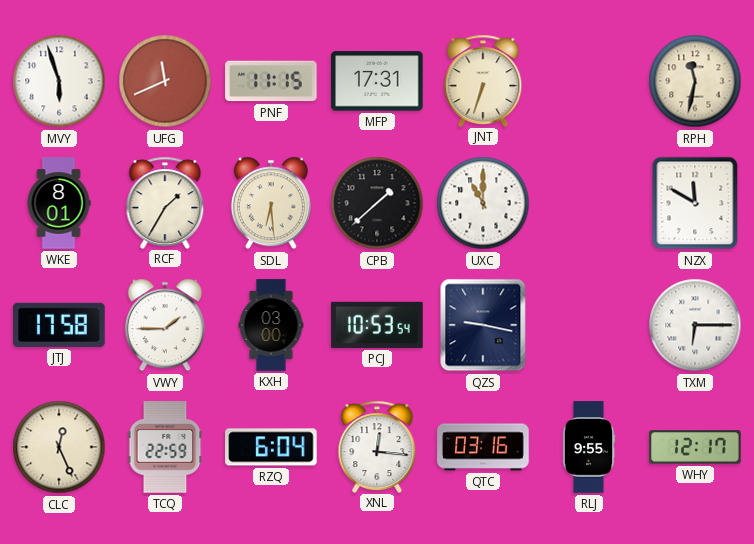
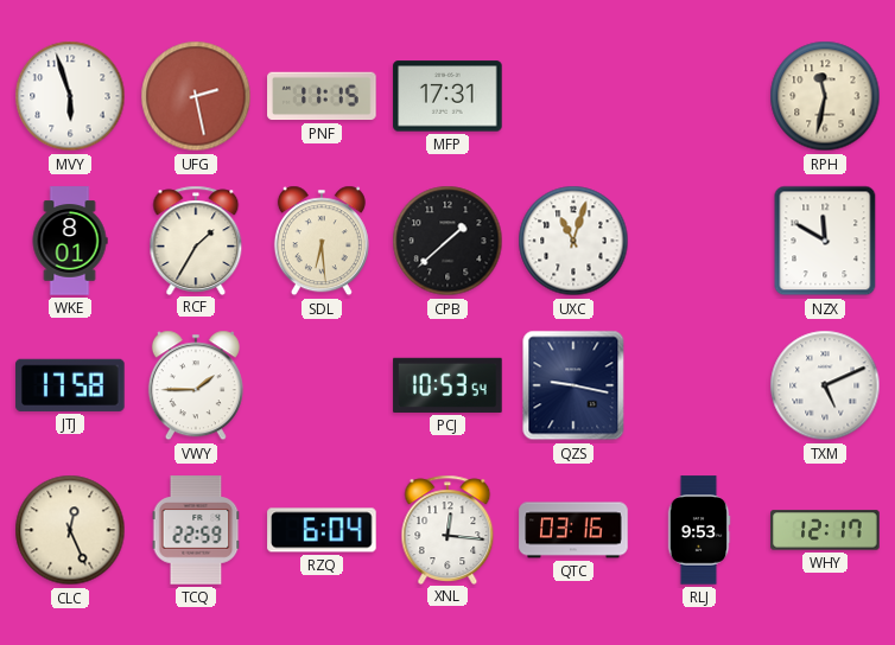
UFG: 11:41 -> 2:28
JNT: 6:33 -> none
UXC: 11:00 -> 11:03
KXH: 03:00 -> none
TXM: 6:15 -> 5:11
RLJ: 9:55 -> 9:53
